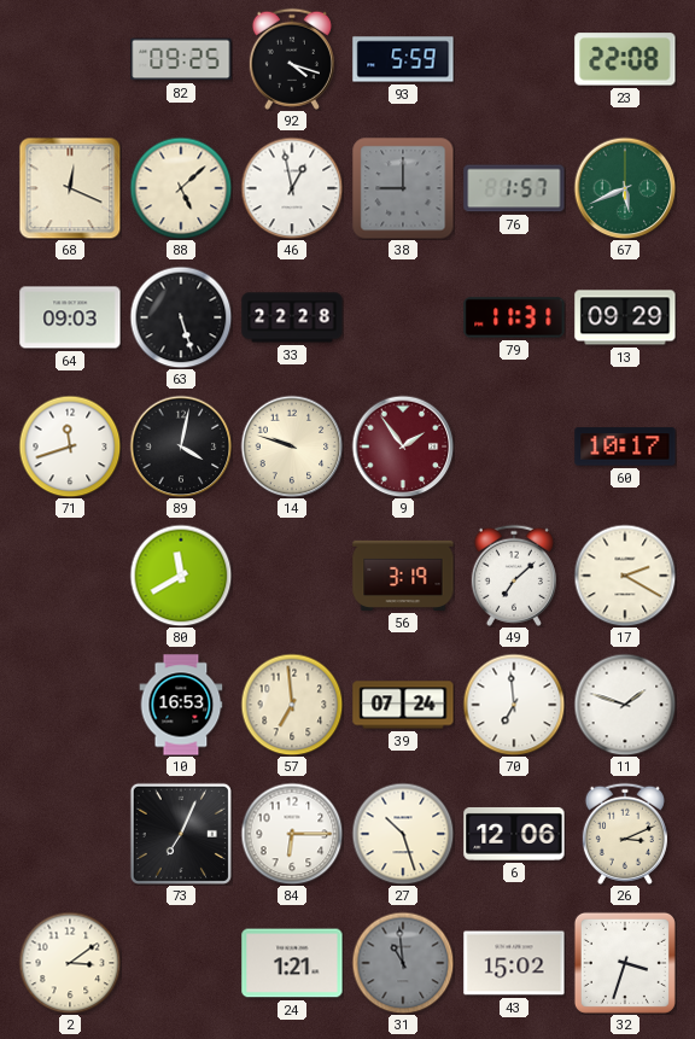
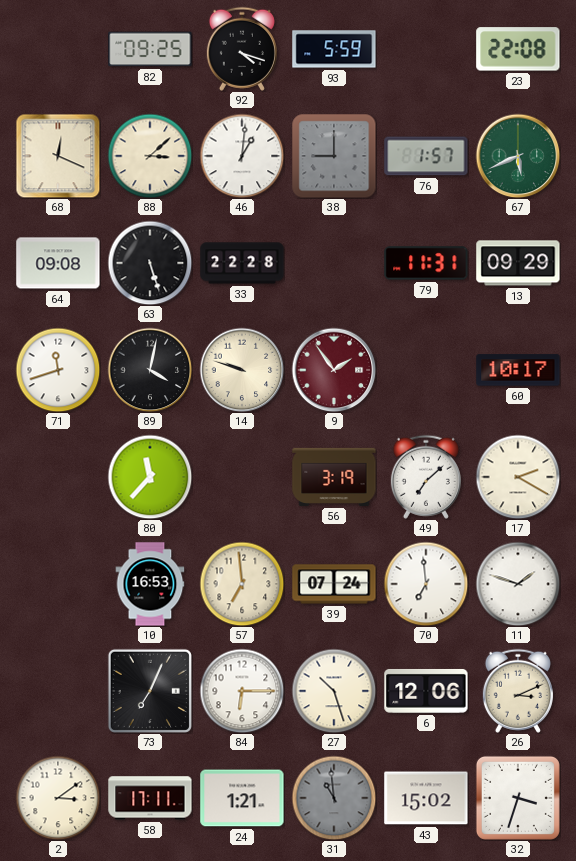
88: 5:08 -> 3:08
46: 12:58 -> 1:01
64: 09:03 -> 09:08
80: 11:40 -> 11:37
58: none -> 17:11
